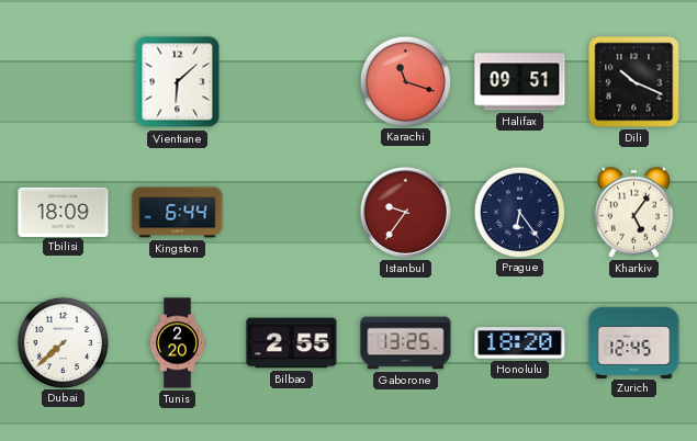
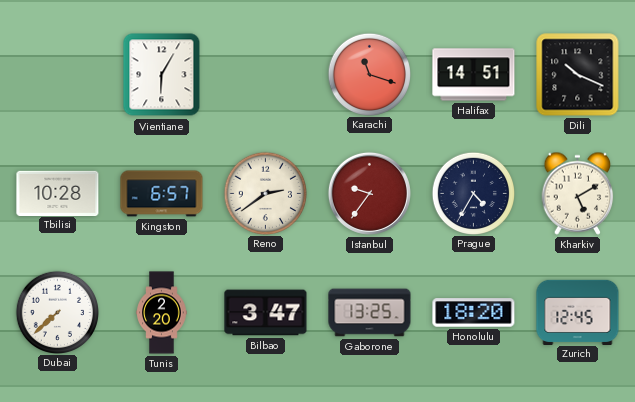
Vientiane: 6:08 -> 6:05
Halifax: 09:51 -> 14:51
Tbilisi: 18:09 -> 10:28
Kingston: 6:44 -> 6:57
Reno: none -> 2:39
Prague: 6:24 -> 4:35
Kharkiv: 5:06 -> 5:10
Bilbao: 2:55 -> 3:47
